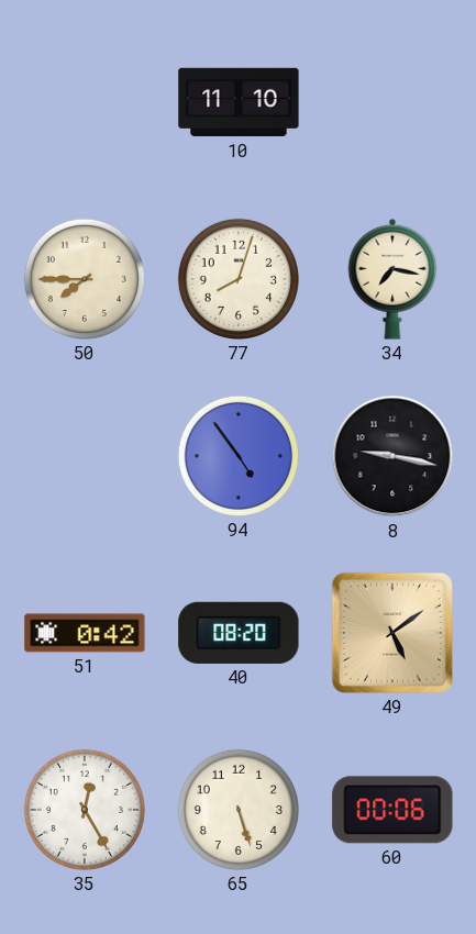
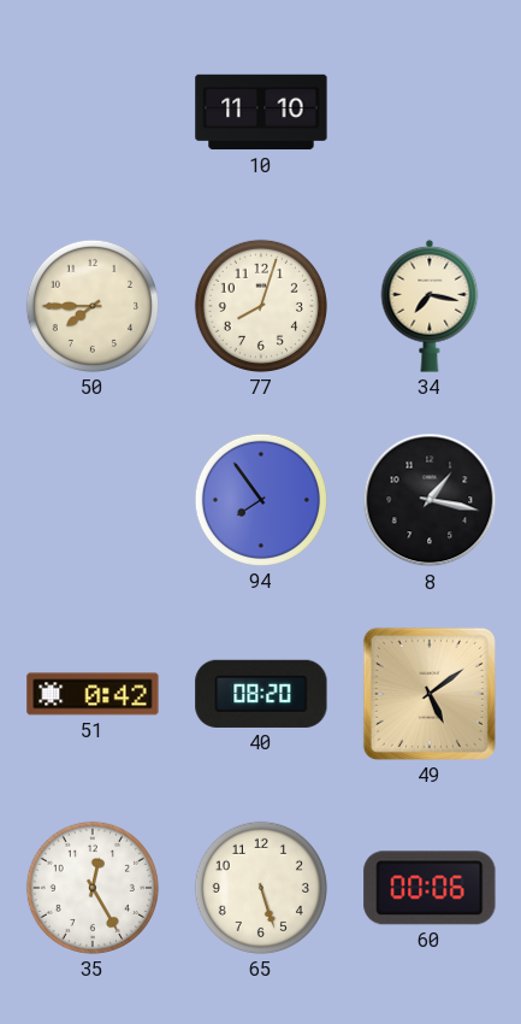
94: 4:54 -> 7:54
8: 9:17 -> 1:17
